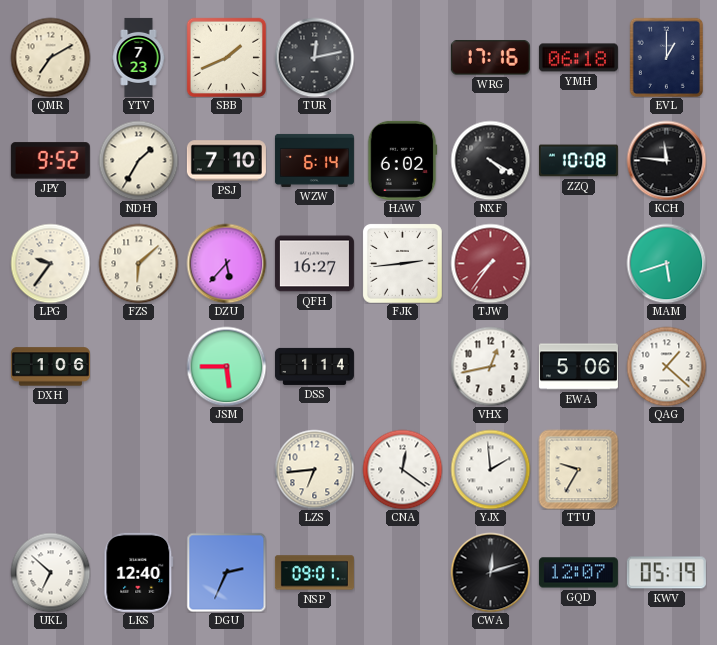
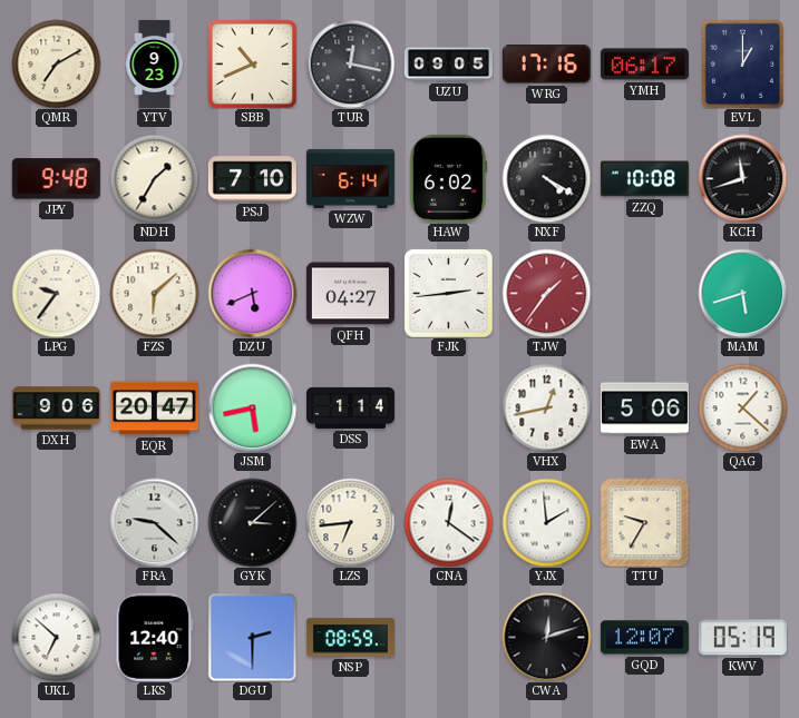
YTV: 7:23 -> 9:23
SBB: 1:41 -> 10:41
TUR: 12:13 -> 12:17
UZU: none -> 09:05
YMH: 06:18 -> 06:17
JPY: 9:52 -> 9:48
KCH: 11:46 -> 11:42
DZU: 5:37 -> 5:41
QFH: 16:27 -> 04:27
TJW: 7:36 -> 1:36
DXH: 1:06 -> 9:06
EQR: none -> 20:47
JSM: 5:45 -> 5:43
FRA: none -> 9:22
GYK: none -> 3:08
DGU: 2:34 -> 2:30
NSP: 09:01 -> 08:59
